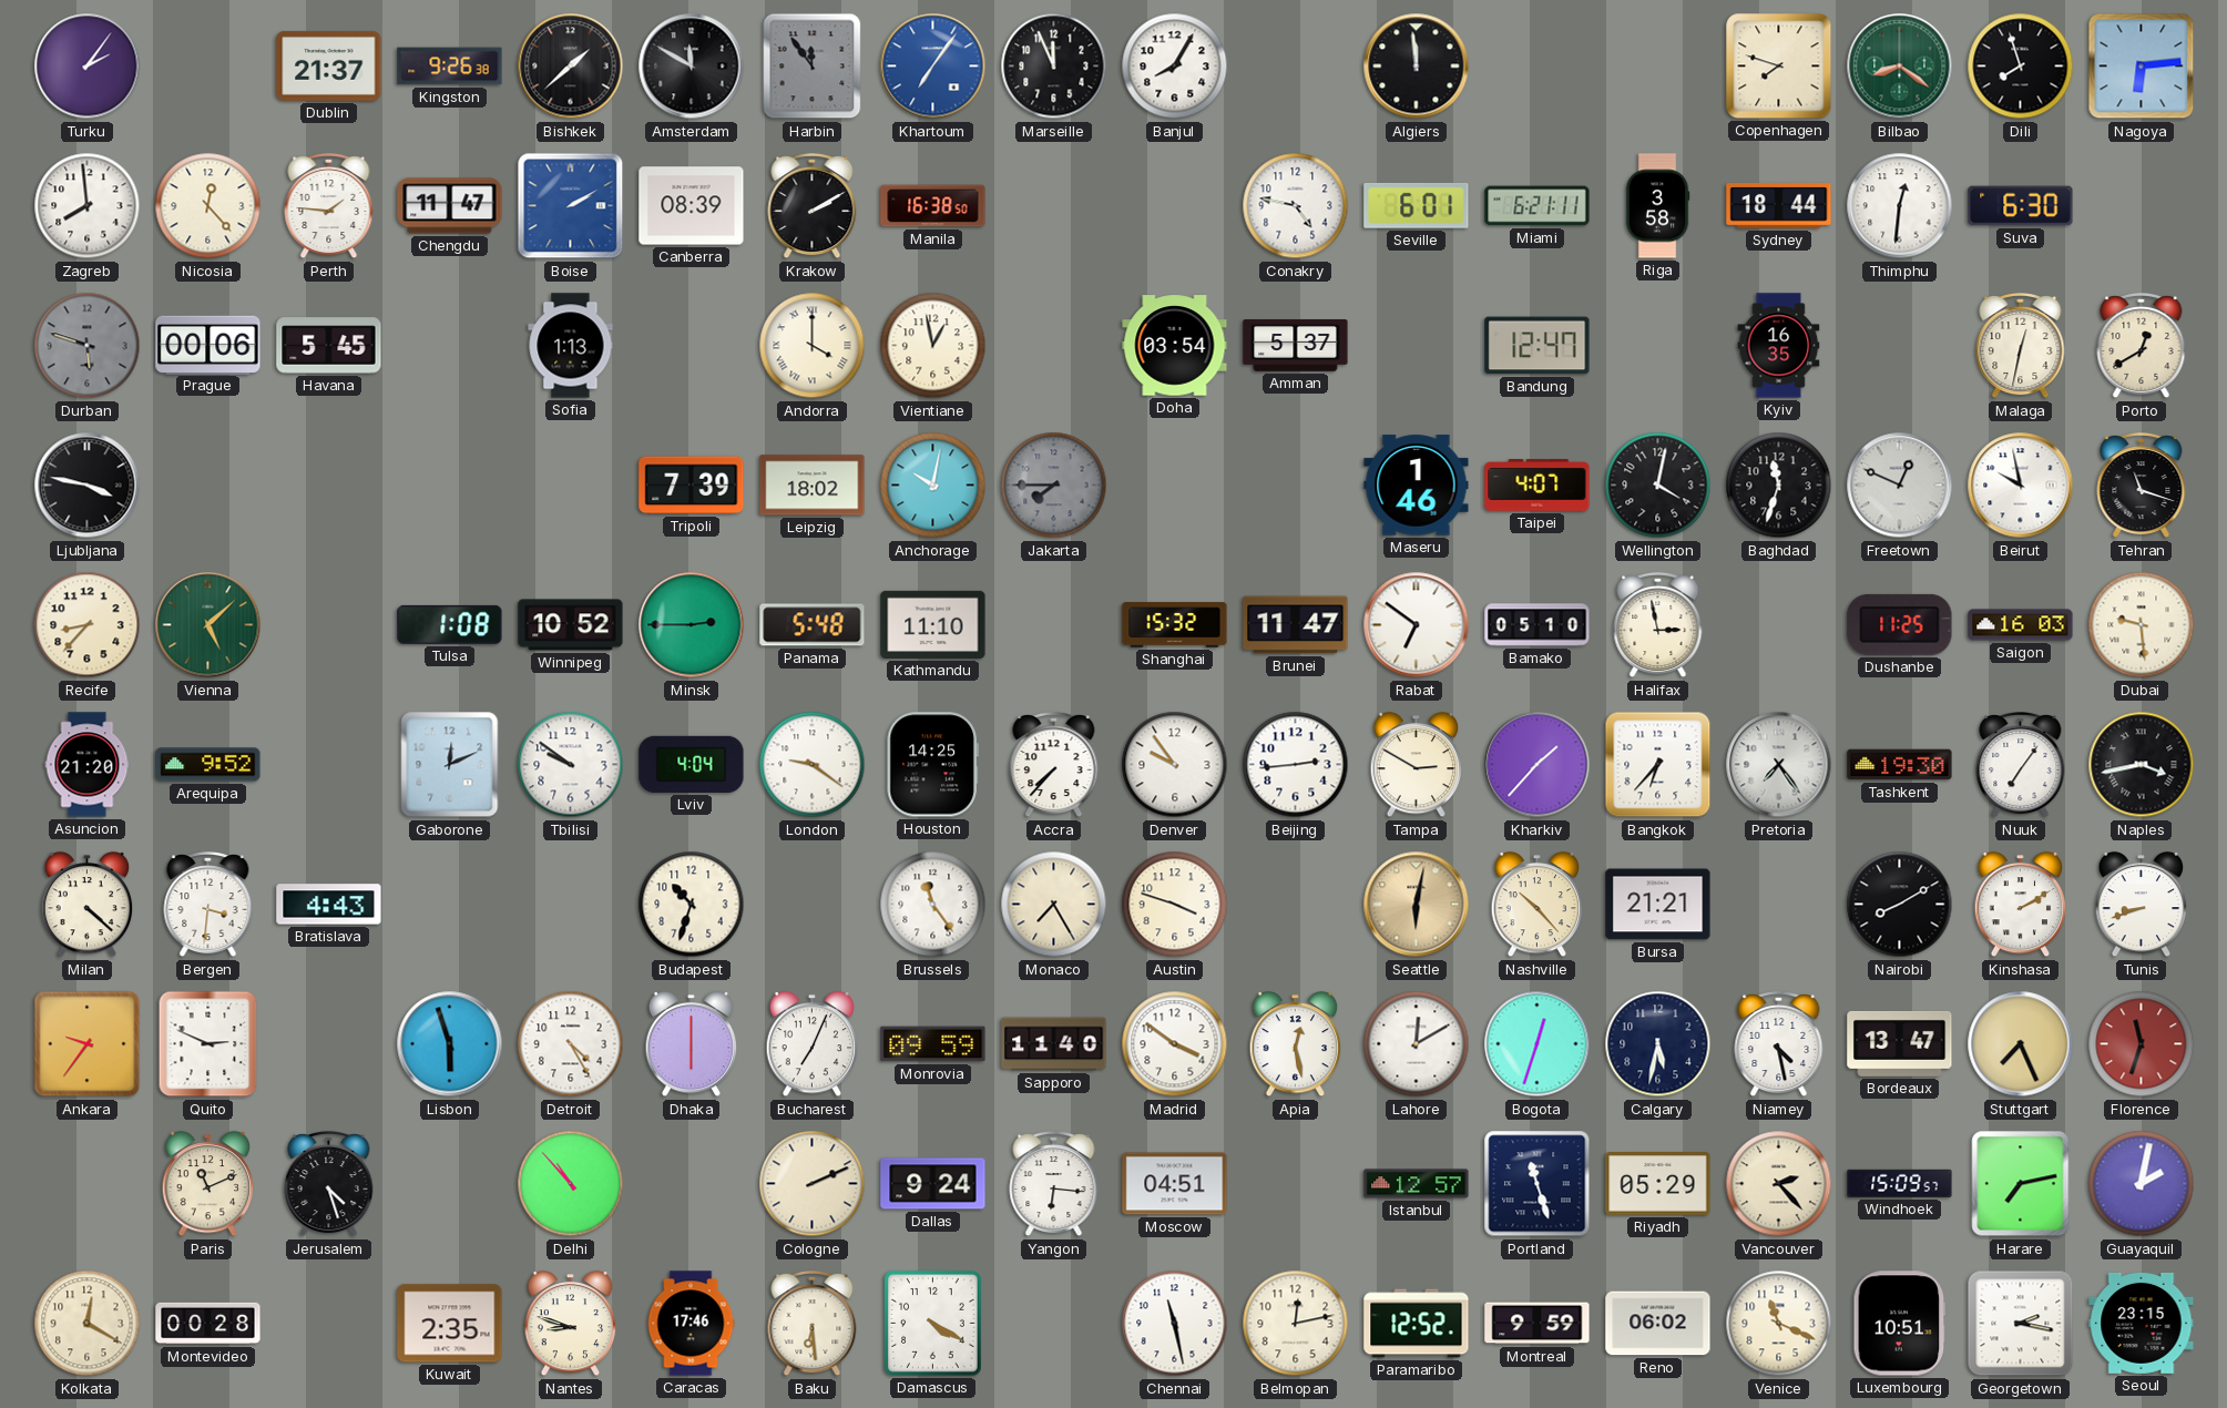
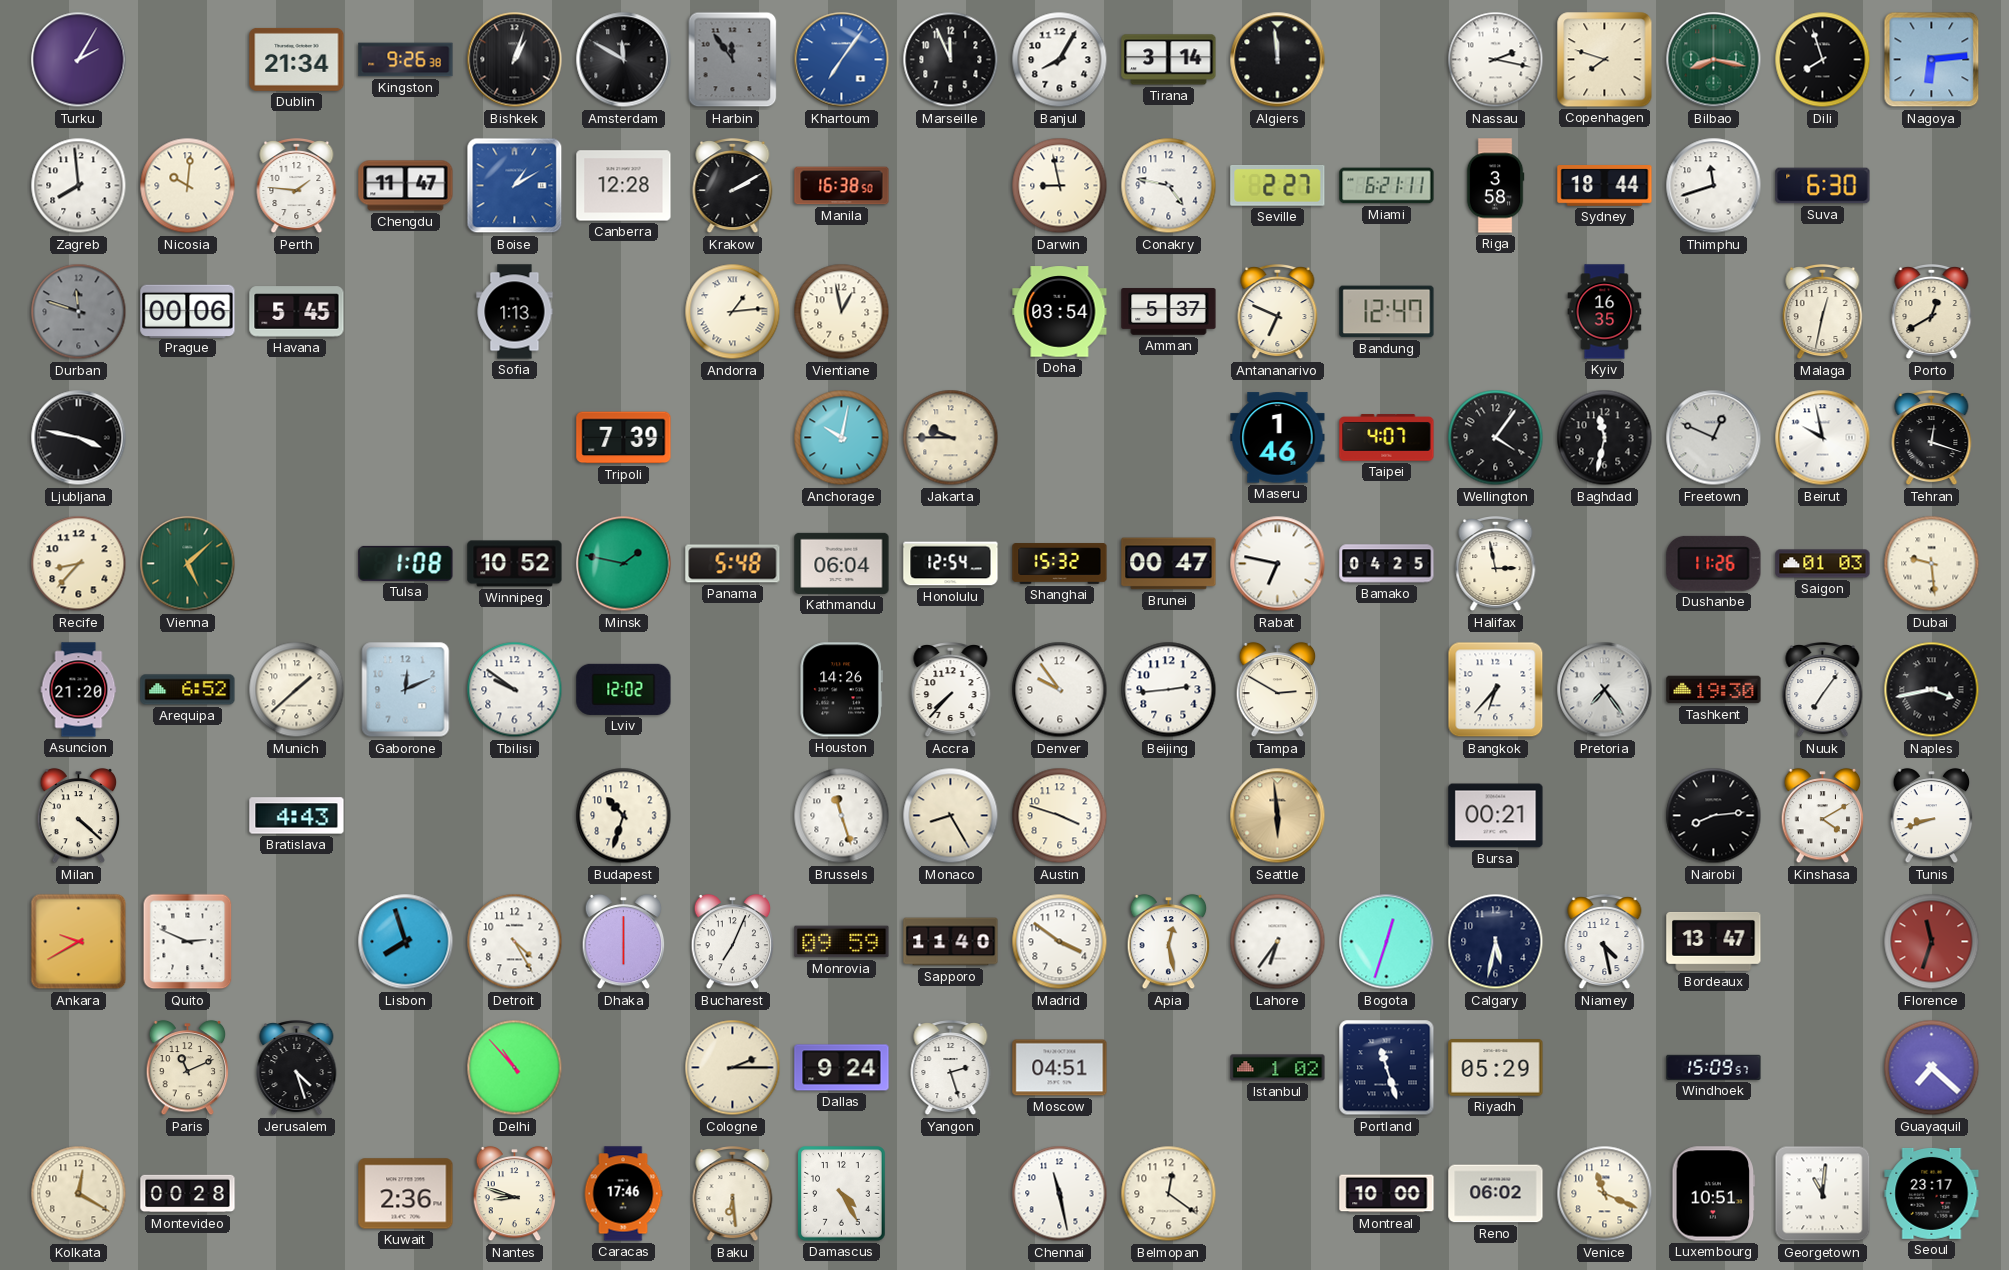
Turku: 2:06 -> 2:05
Dublin: 21:37 -> 21:34
Bishkek: 1:38 -> 1:03
Tirana: none -> 3:14
Nassau: none -> 2:17
Bilbao: 8:21 -> 8:17
Nicosia: 12:23 -> 10:01
Boise: 2:10 -> 1:10
Canberra: 08:39 -> 12:28
Darwin: none -> 8:58
Seville: 6:01 -> 2:27
Thimphu: 12:31 -> 11:42
Durban: 5:48 -> 11:48
Andorra: 4:00 -> 1:14
Antananarivo: none -> 6:49
Leipzig: 18:02 -> none
Jakarta: 7:45 -> 9:45
Jakarta dial: grey -> cream
Wellington: 4:02 -> 4:06
Baghdad: 11:33 -> 11:32
Tehran: 11:18 -> 12:18
Minsk: 2:45 -> 1:47
Kathmandu: 11:10 -> 06:04
Honolulu: none -> 12:54
Brunei: 11:47 -> 00:47
Rabat: 6:51 -> 6:47
Bamako: 05:10 -> 04:25
Dushanbe: 11:25 -> 11:26
Saigon: 16:03 -> 01:03
Arequipa: 9:52 -> 6:52
Munich: none -> 1:38
Lviv: 4:04 -> 12:02
London: 9:21 -> none
Houston: 14:25 -> 14:26
Kharkiv: 1:37 -> none
Bergen: 3:31 -> none
Brussels: 11:24 -> 11:27
Monaco: 7:25 -> 8:25
Seattle: 6:02 -> 5:59
Nashville: 10:23 -> none
Bursa: 21:21 -> 00:21
Nairobi: 8:10 -> 8:14
Kinshasa: 2:10 -> 4:10
Ankara: 9:36 -> 9:40
Lisbon: 5:57 -> 7:57
Lahore: 12:10 -> 6:36
Stuttgart: 7:26 -> none
Cologne: 2:11 -> 2:15
Yangon: 6:16 -> 2:27
Istanbul: 12:57 -> 1:02
Vancouver: 2:23 -> none
Harare: 7:13 -> none
Guayaquil: 2:02 -> 7:22
Kuwait: 2:35 -> 2:36
Damascus: 4:20 -> 4:25
Belmopan: 12:13 -> 12:21
Paramaribo: 12:52 -> none
Montreal: 9:59 -> 10:00
Georgetown: 2:17 -> 11:01
Seoul: 23:15 -> 23:17
